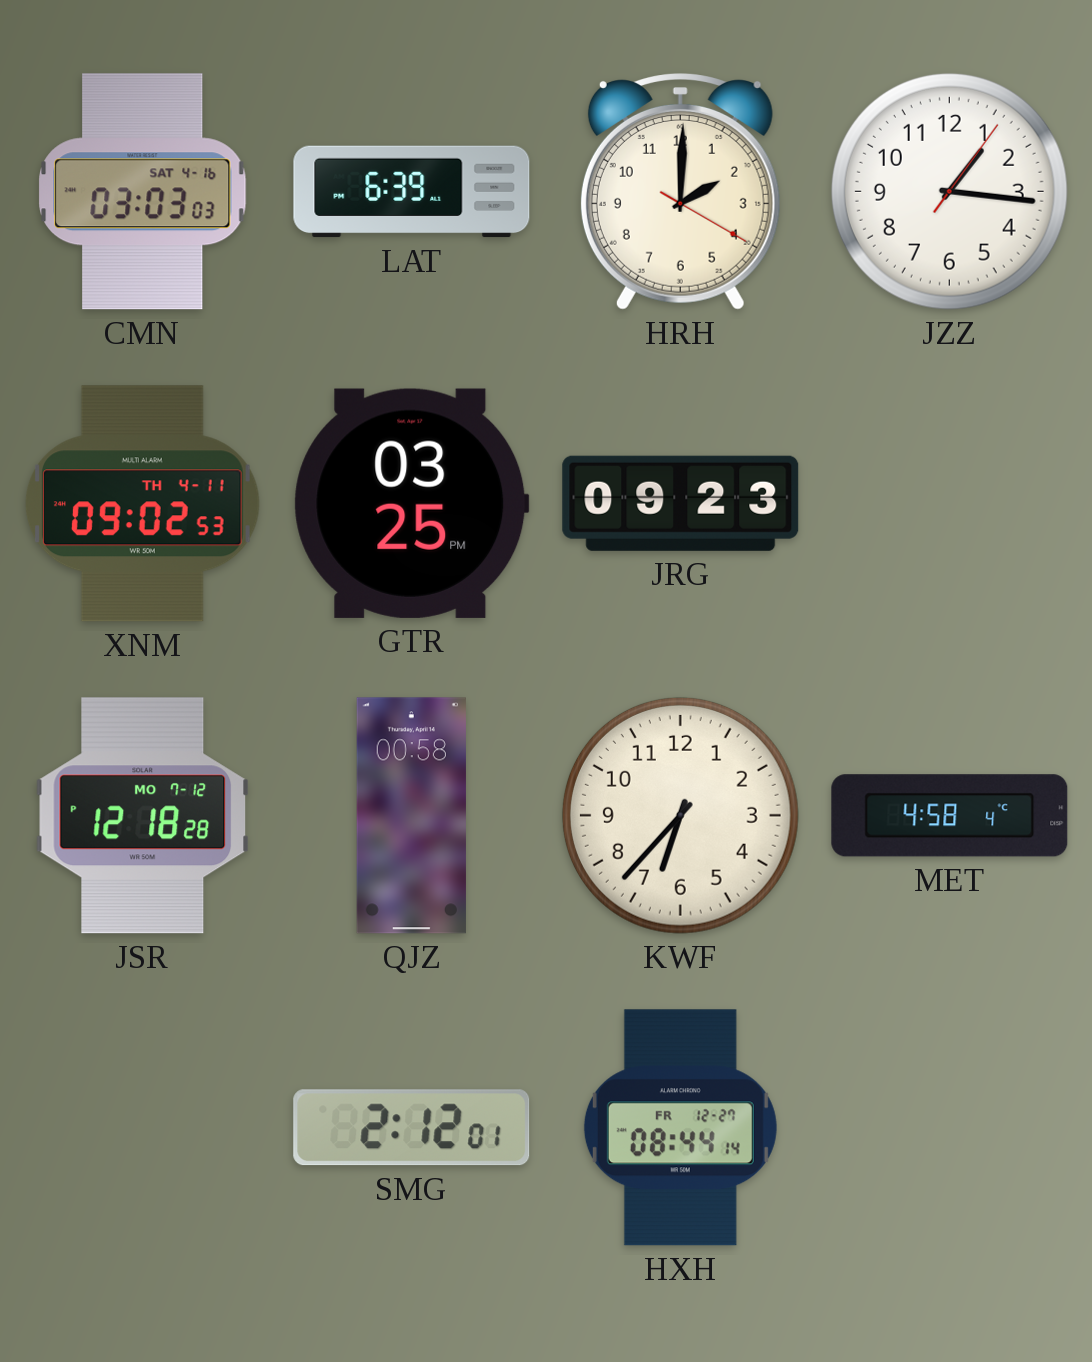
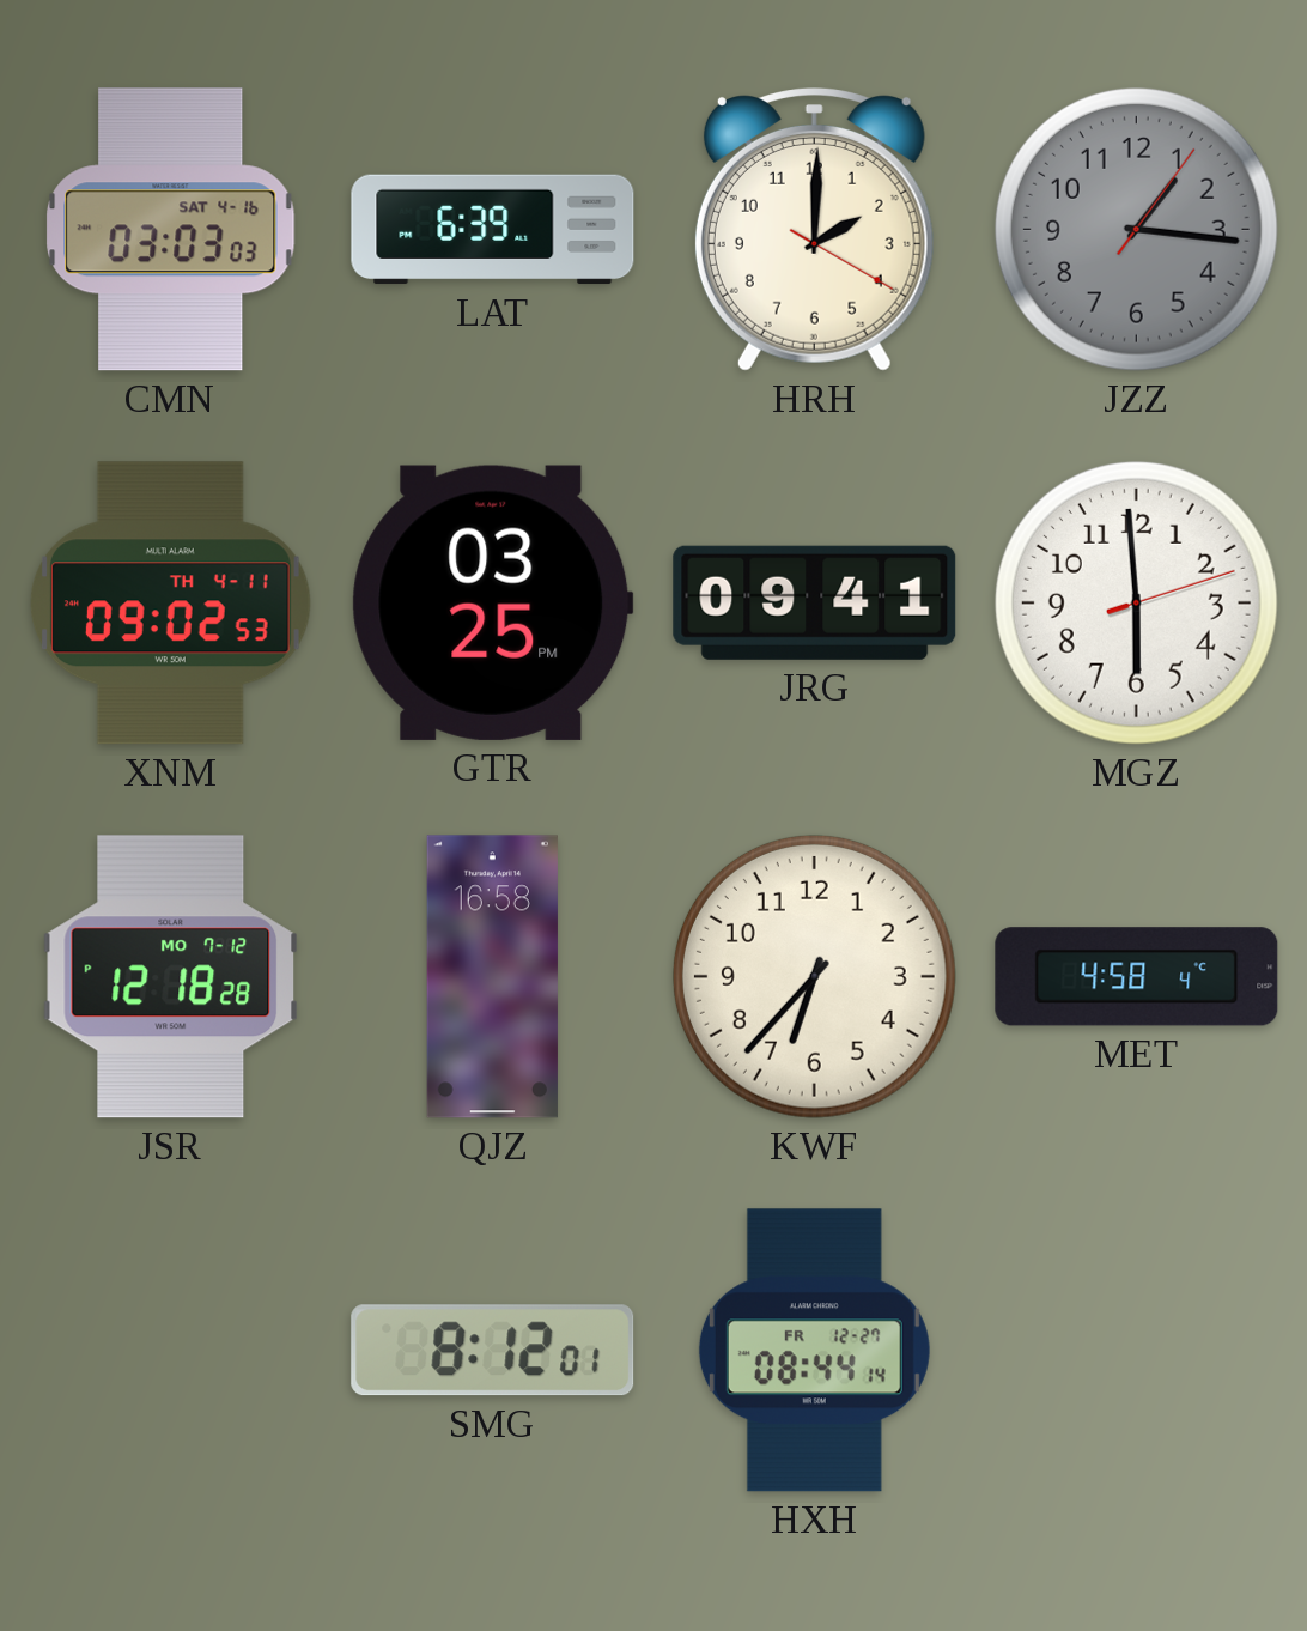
JZZ dial: white -> grey
JRG: 09:23 -> 09:41
MGZ: none -> 5:59
QJZ: 00:58 -> 16:58
SMG: 2:12 -> 8:12
